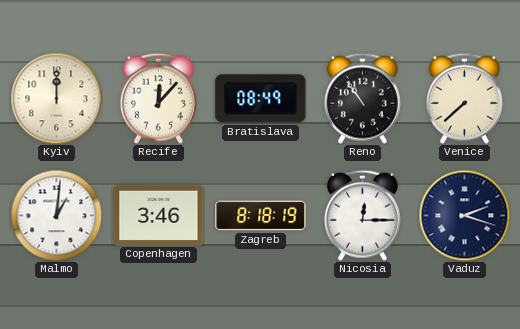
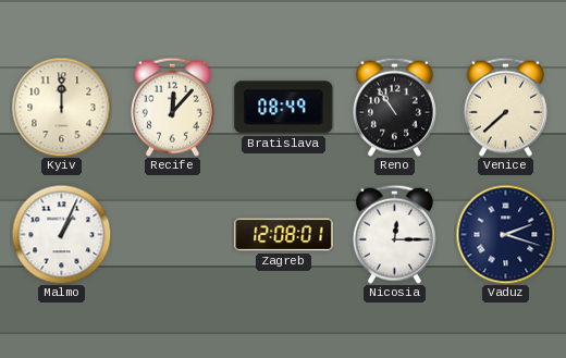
Malmo: 1:01 -> 1:04
Copenhagen: 3:46 -> none
Zagreb: 8:18 -> 12:08
